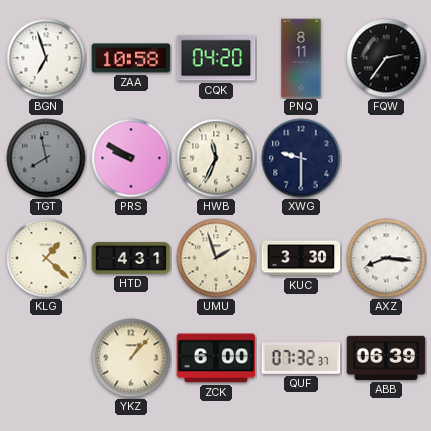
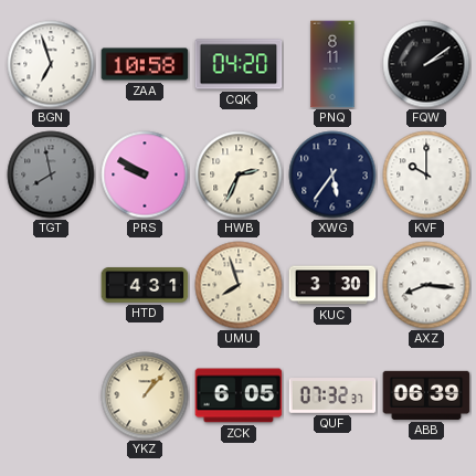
FQW: 2:36 -> 2:09
HWB: 11:34 -> 2:34
XWG: 9:30 -> 5:36
KVF: none -> 10:00
KLG: 1:22 -> none
UMU: 1:57 -> 7:57
ZCK: 6:00 -> 6:05
